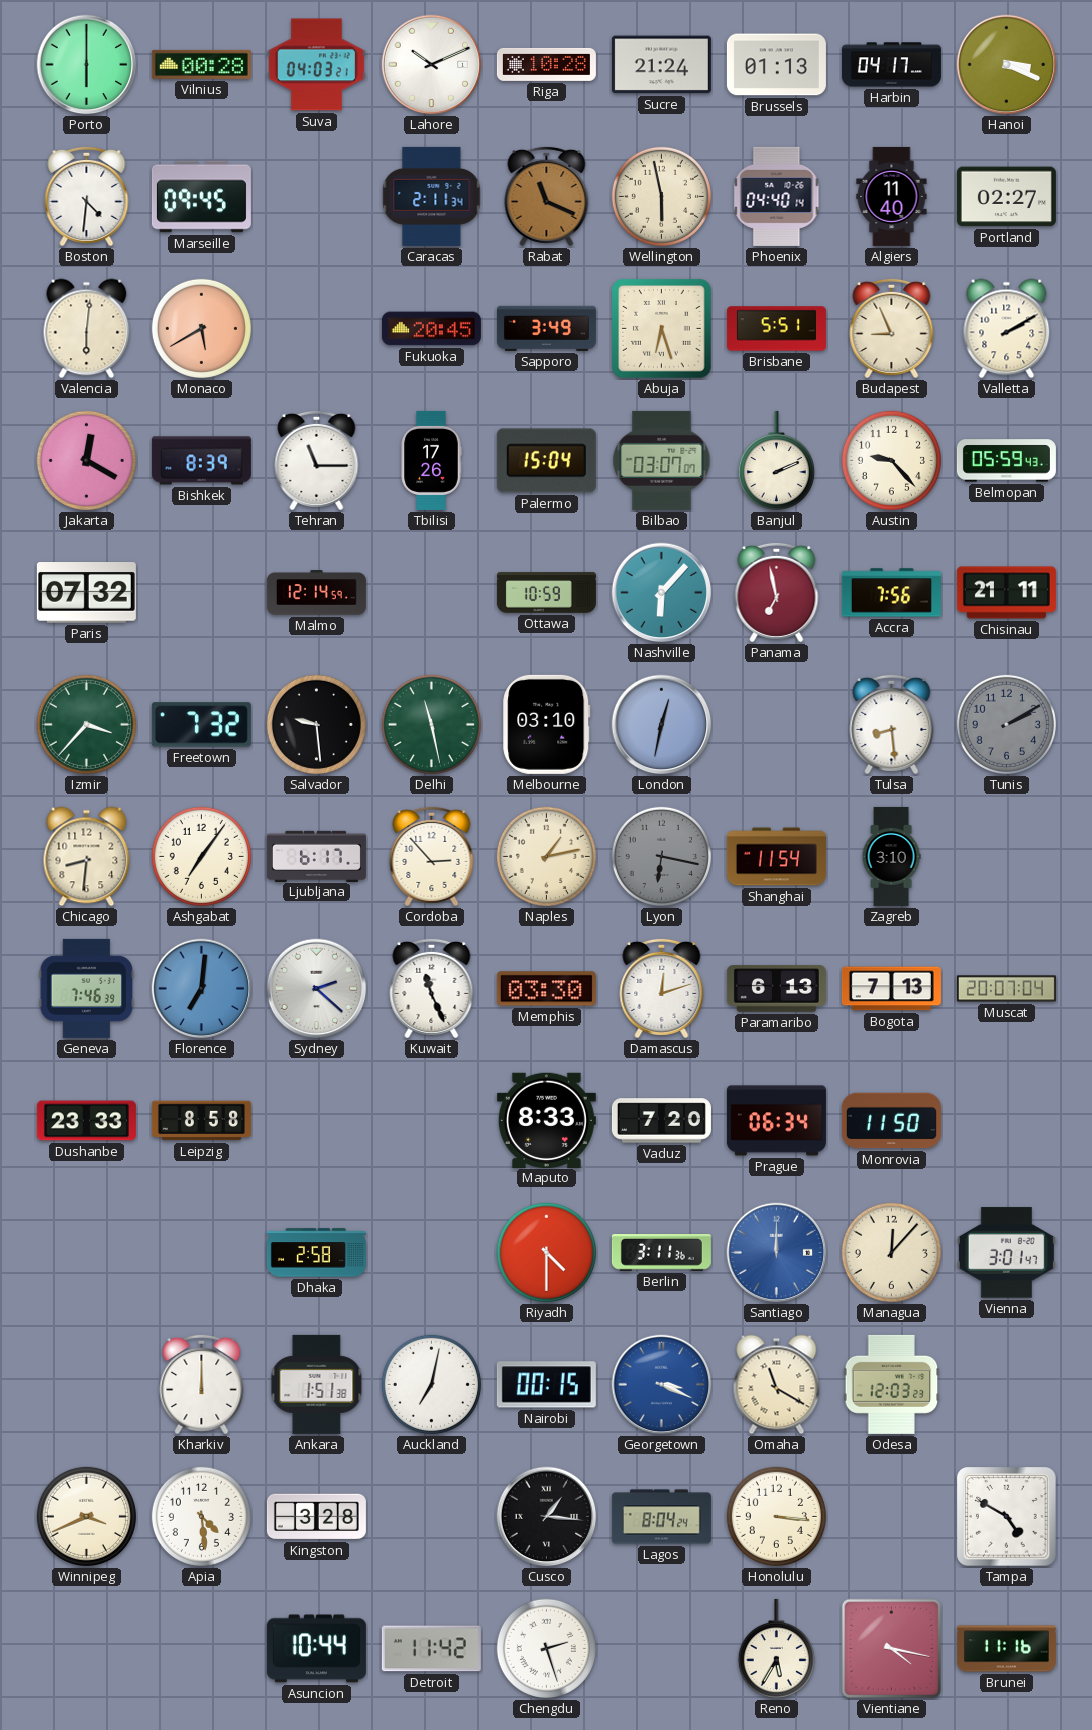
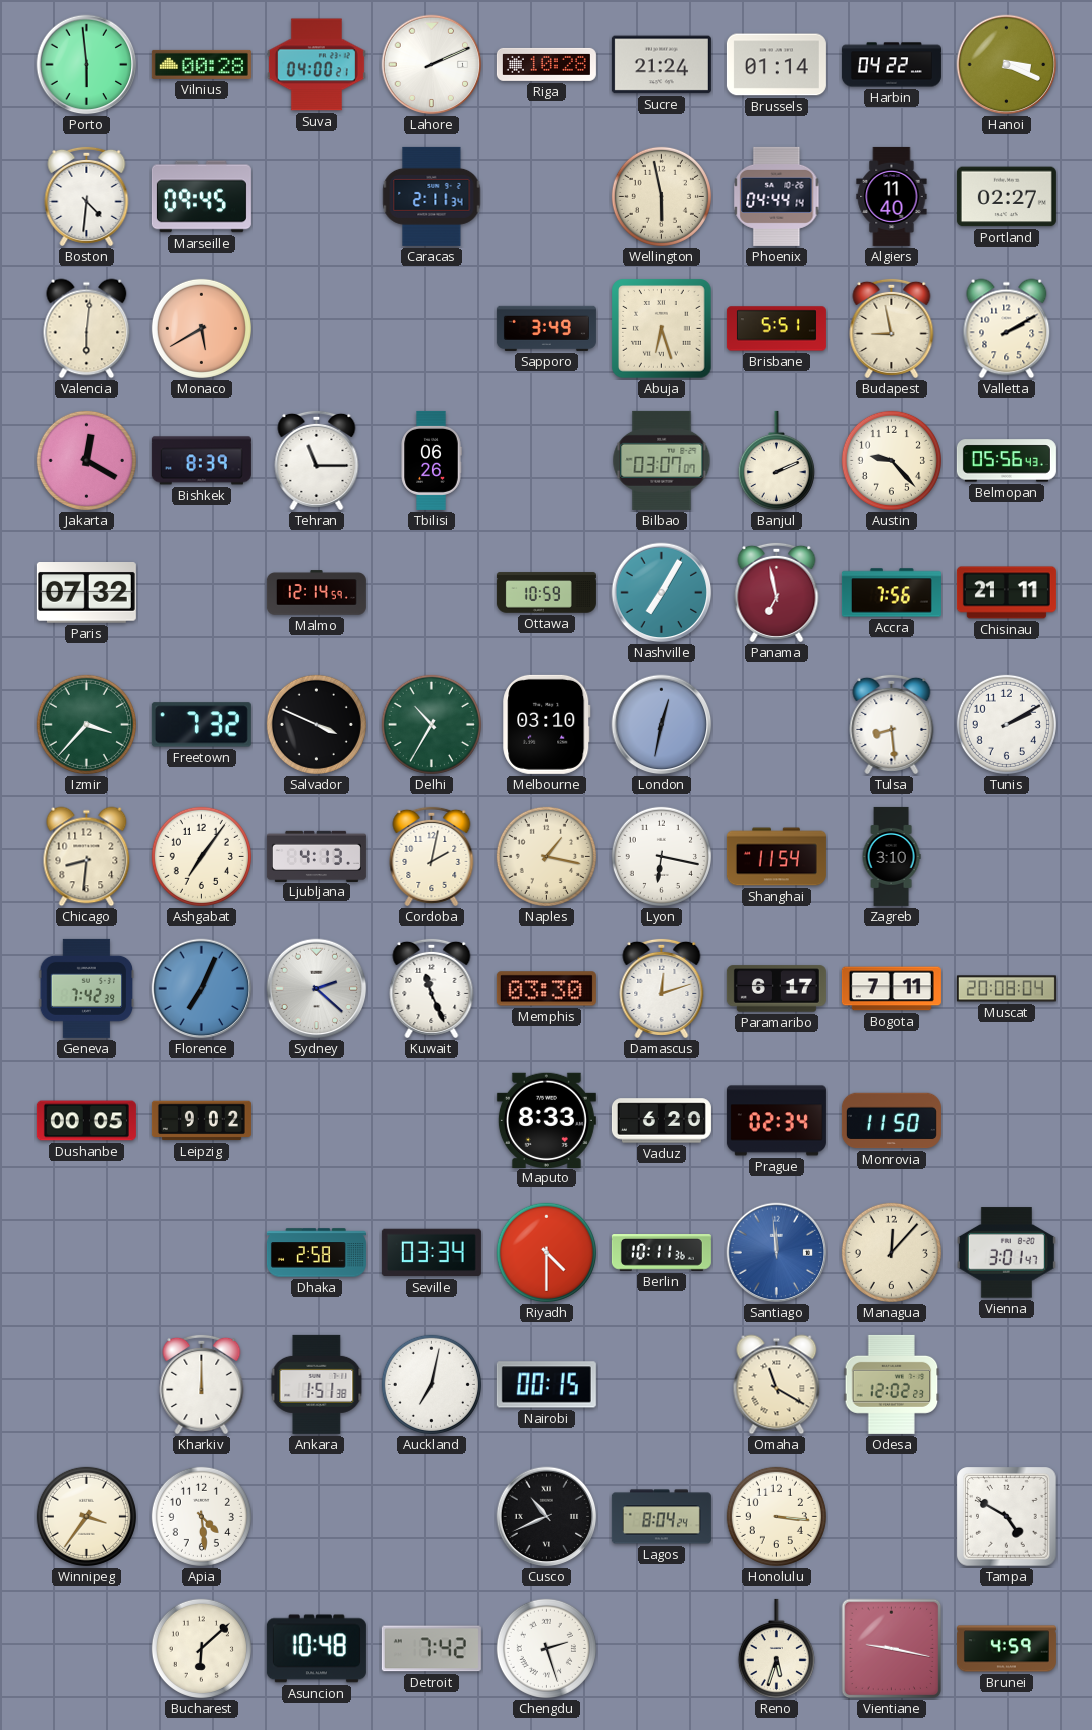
Porto: 6:00 -> 5:59
Suva: 04:03 -> 04:00
Lahore: 10:11 -> 2:11
Brussels: 01:13 -> 01:14
Harbin: 04:17 -> 04:22
Rabat: 11:19 -> none
Phoenix: 04:40 -> 04:44
Fukuoka: 20:45 -> none
Budapest: 8:56 -> 8:58
Tbilisi: 17:26 -> 06:26
Palermo: 15:04 -> none
Belmopan: 05:59 -> 05:56
Nashville: 6:07 -> 7:05
Salvador: 9:29 -> 3:49
Delhi: 11:28 -> 10:35
Tunis dial: grey -> white
Ljubljana: 6:17 -> 4:13
Cordoba: 2:53 -> 2:02
Naples: 1:13 -> 1:17
Lyon dial: grey -> white
Geneva: 7:46 -> 7:42
Florence: 7:01 -> 7:04
Paramaribo: 6:13 -> 6:17
Bogota: 7:13 -> 7:11
Muscat: 20:07 -> 20:08
Dushanbe: 23:33 -> 00:05
Leipzig: 8:58 -> 9:02
Vaduz: 7:20 -> 6:20
Prague: 06:34 -> 02:34
Seville: none -> 03:34
Berlin: 3:11 -> 10:11
Santiago: 12:00 -> 11:59
Georgetown: 3:19 -> none
Odesa: 12:03 -> 12:02
Winnipeg: 3:41 -> 3:36
Kingston: 3:28 -> none
Cusco: 1:16 -> 10:41
Bucharest: none -> 6:08
Asuncion: 10:44 -> 10:48
Detroit: 11:42 -> 7:42
Reno: 5:35 -> 5:33
Vientiane: 4:17 -> 9:17
Brunei: 11:16 -> 4:59
